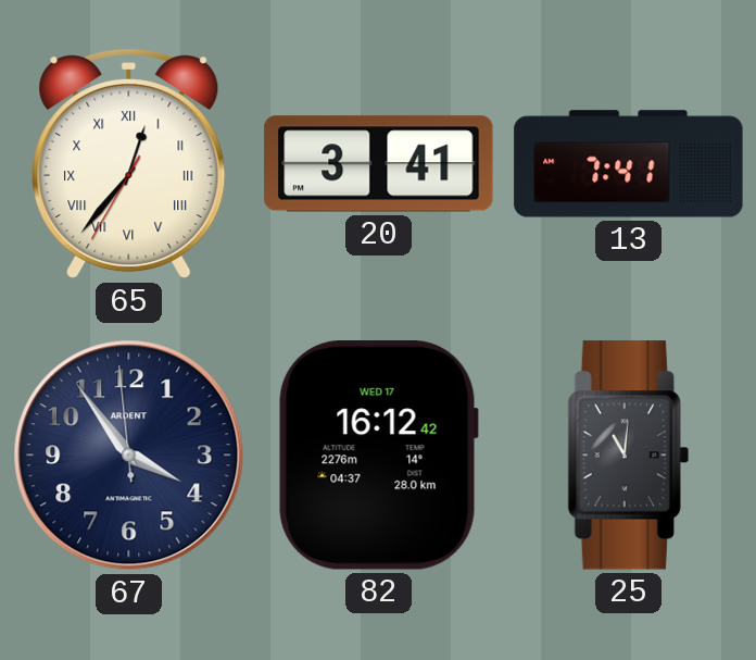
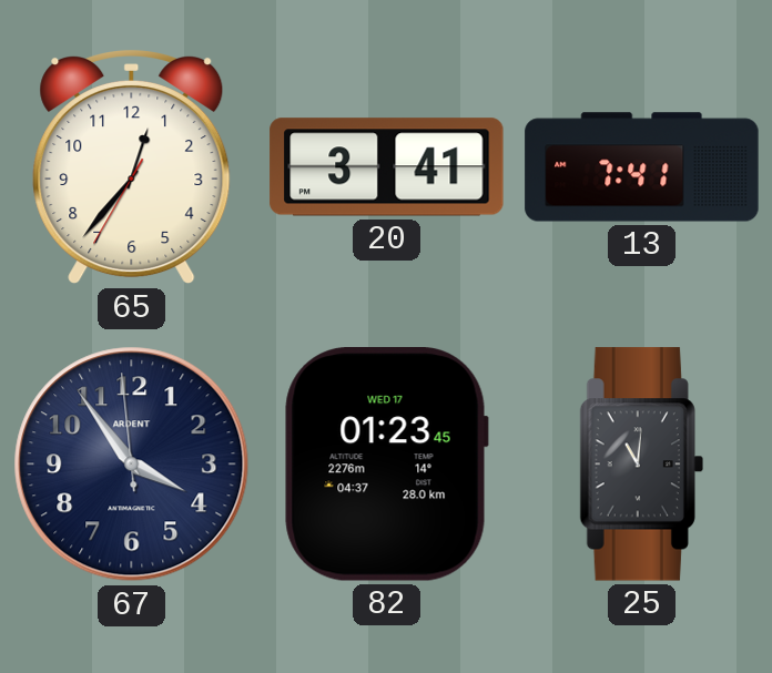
65 numerals: Roman -> Arabic
82: 16:12 -> 01:23
